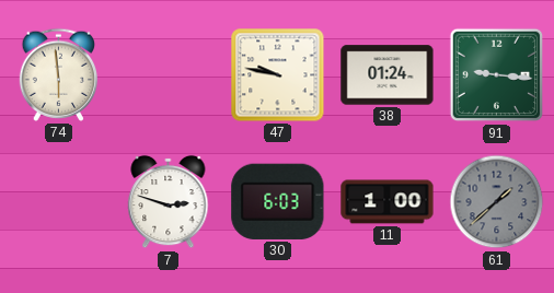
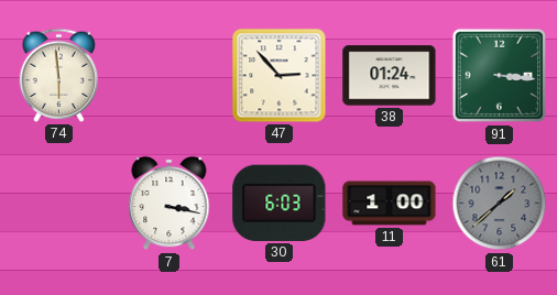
47: 9:47 -> 2:53
91: 9:16 -> 3:16
7: 2:48 -> 3:17
